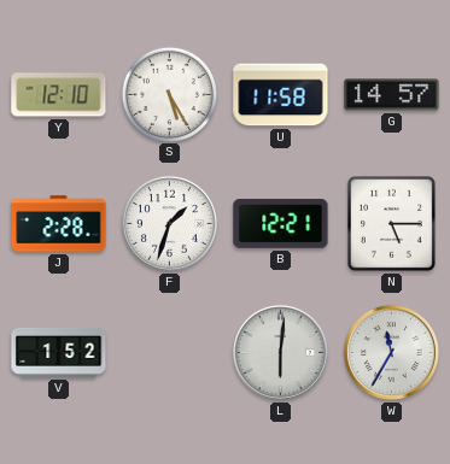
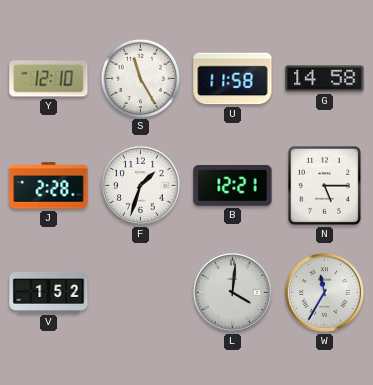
S: 5:25 -> 11:25
G: 14:57 -> 14:58
L: 6:01 -> 4:01
